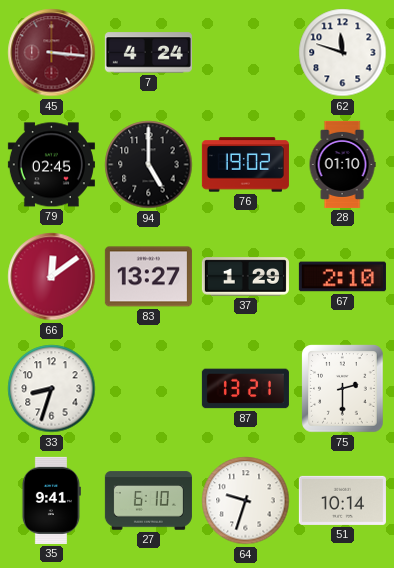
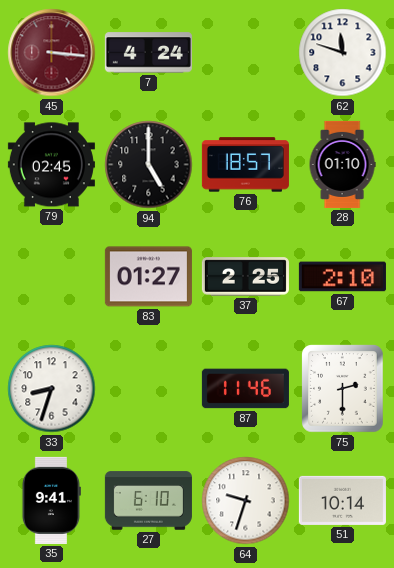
76: 19:02 -> 18:57
66: 12:09 -> none
83: 13:27 -> 01:27
37: 1:29 -> 2:25
87: 13:21 -> 11:46
